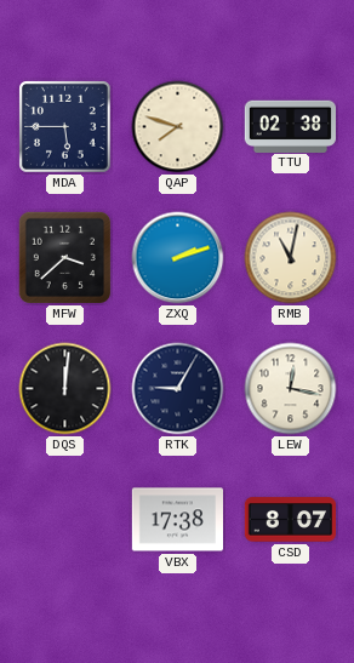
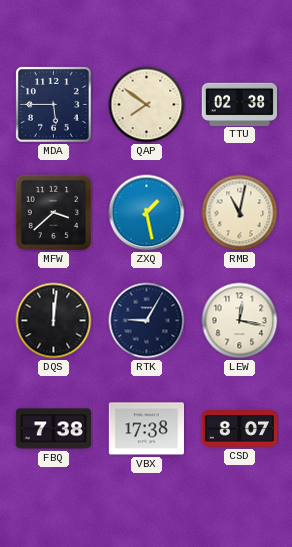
QAP: 7:48 -> 7:51
ZXQ: 2:12 -> 1:28
FBQ: none -> 7:38
